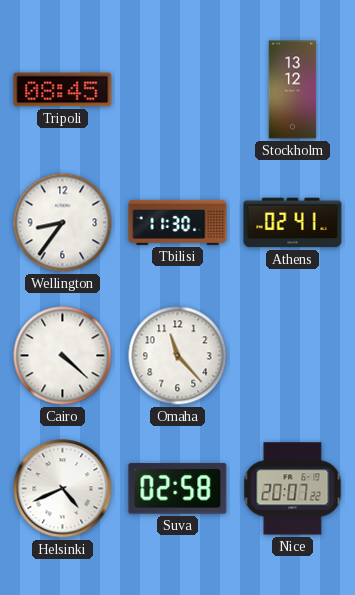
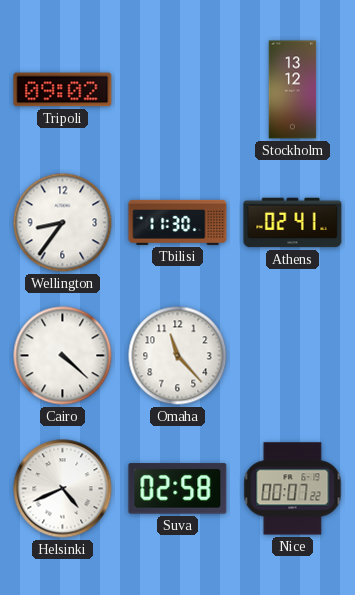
Tripoli: 08:45 -> 09:02
Nice: 20:07 -> 00:07
